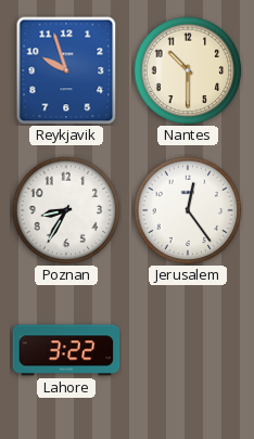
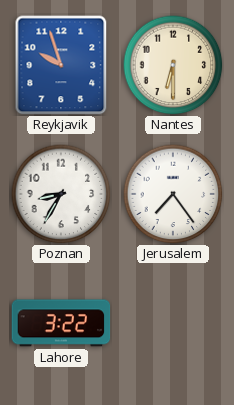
Nantes: 10:30 -> 6:30
Jerusalem: 12:24 -> 7:24
